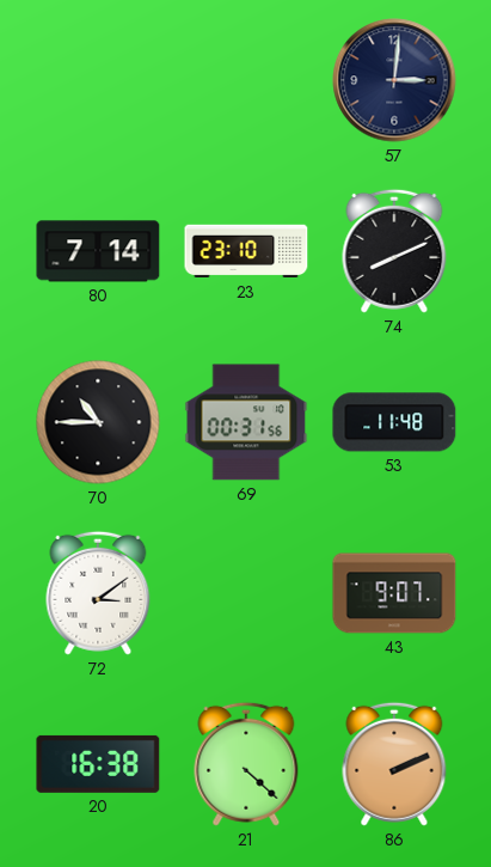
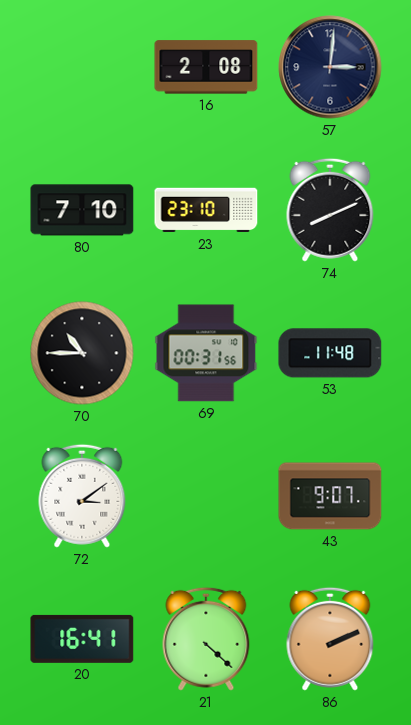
16: none -> 2:08
80: 7:14 -> 7:10
20: 16:38 -> 16:41
